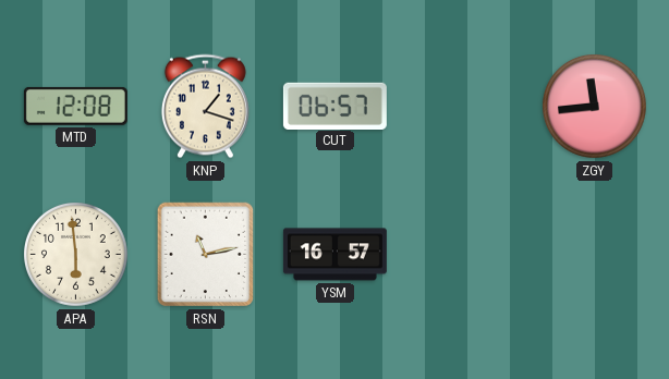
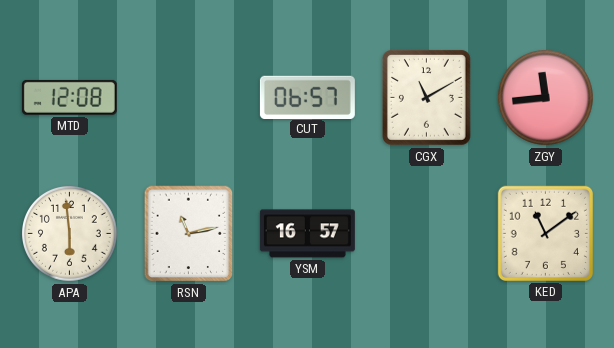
KNP: 1:18 -> none
CGX: none -> 11:10
KED: none -> 11:09
